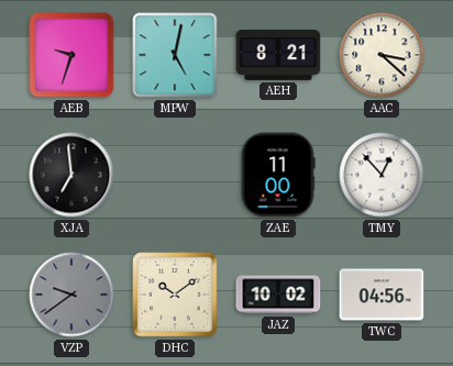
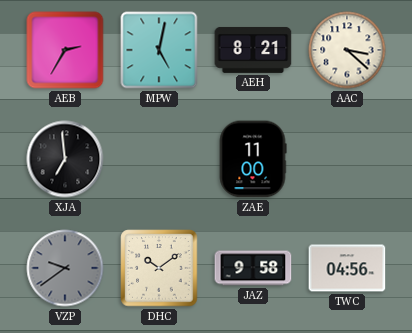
AEB: 9:33 -> 2:35
TMY: 12:53 -> none
JAZ: 10:02 -> 9:58
